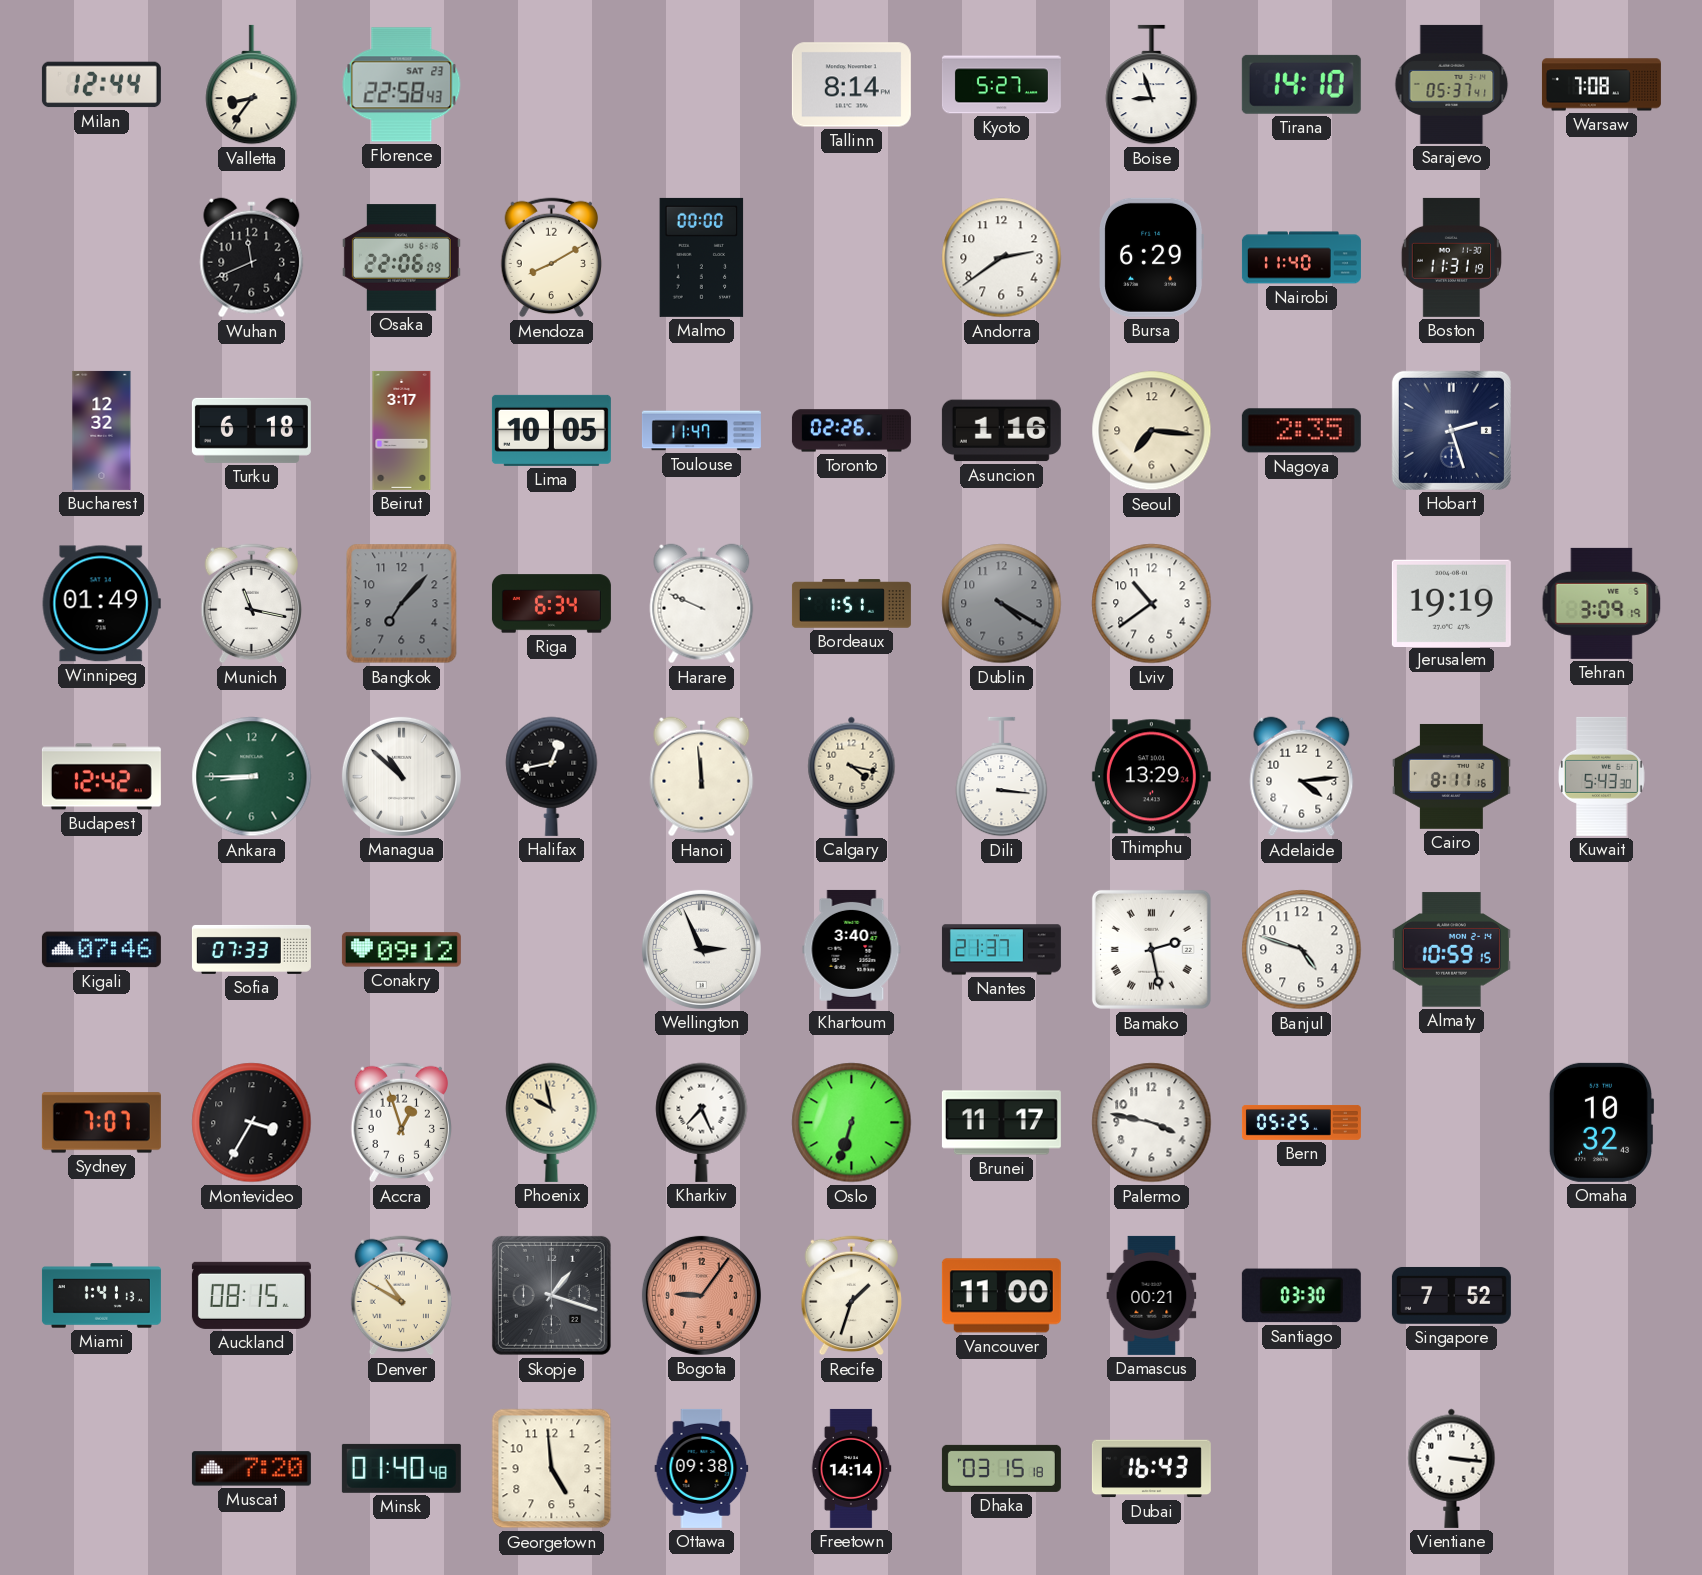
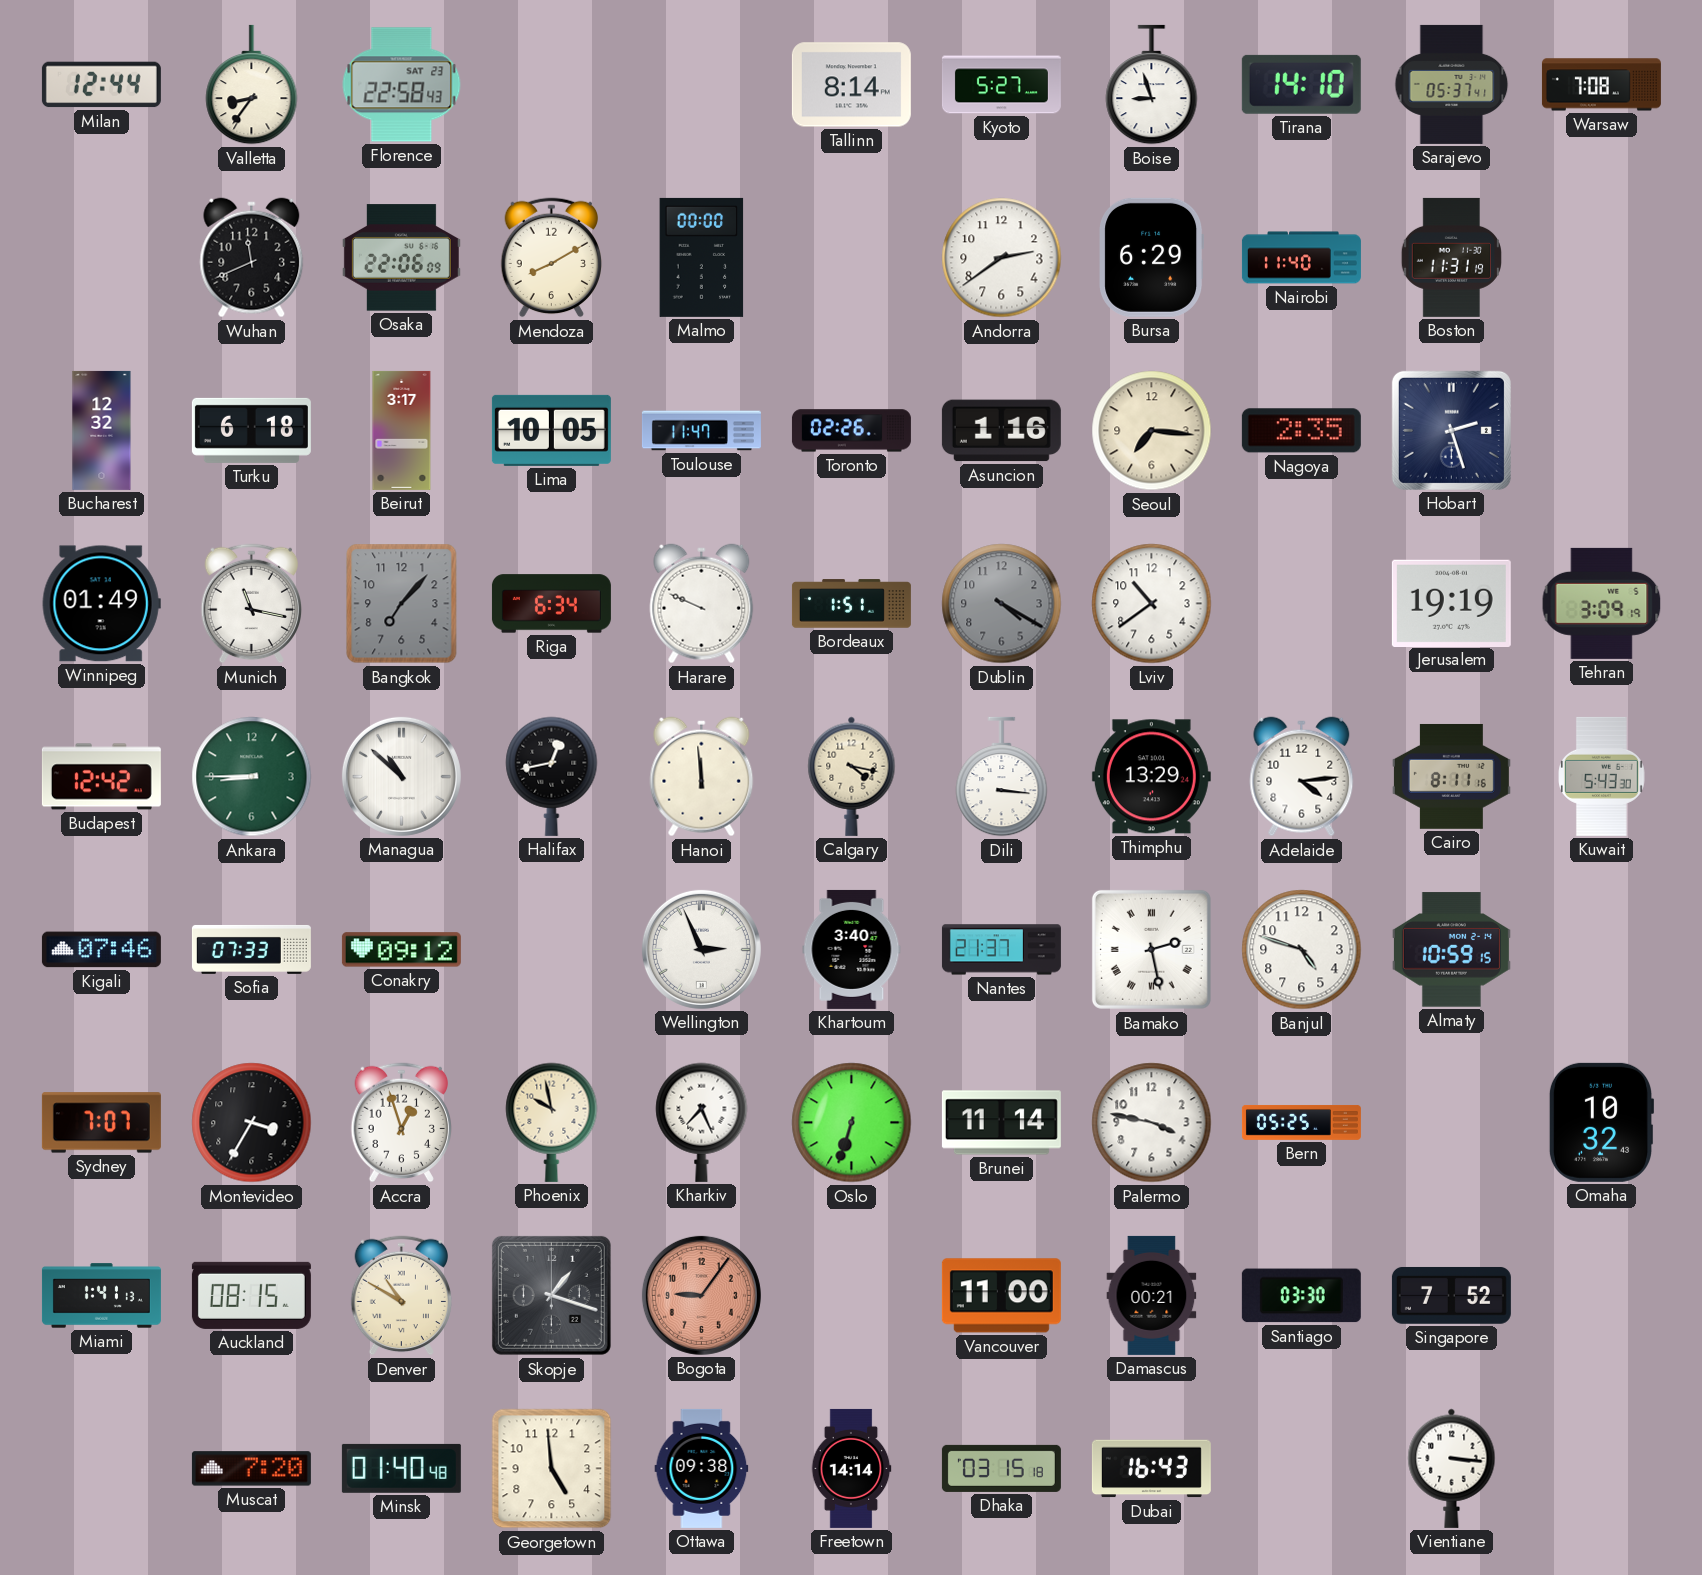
Brunei: 11:17 -> 11:14
Recife: 1:33 -> none
